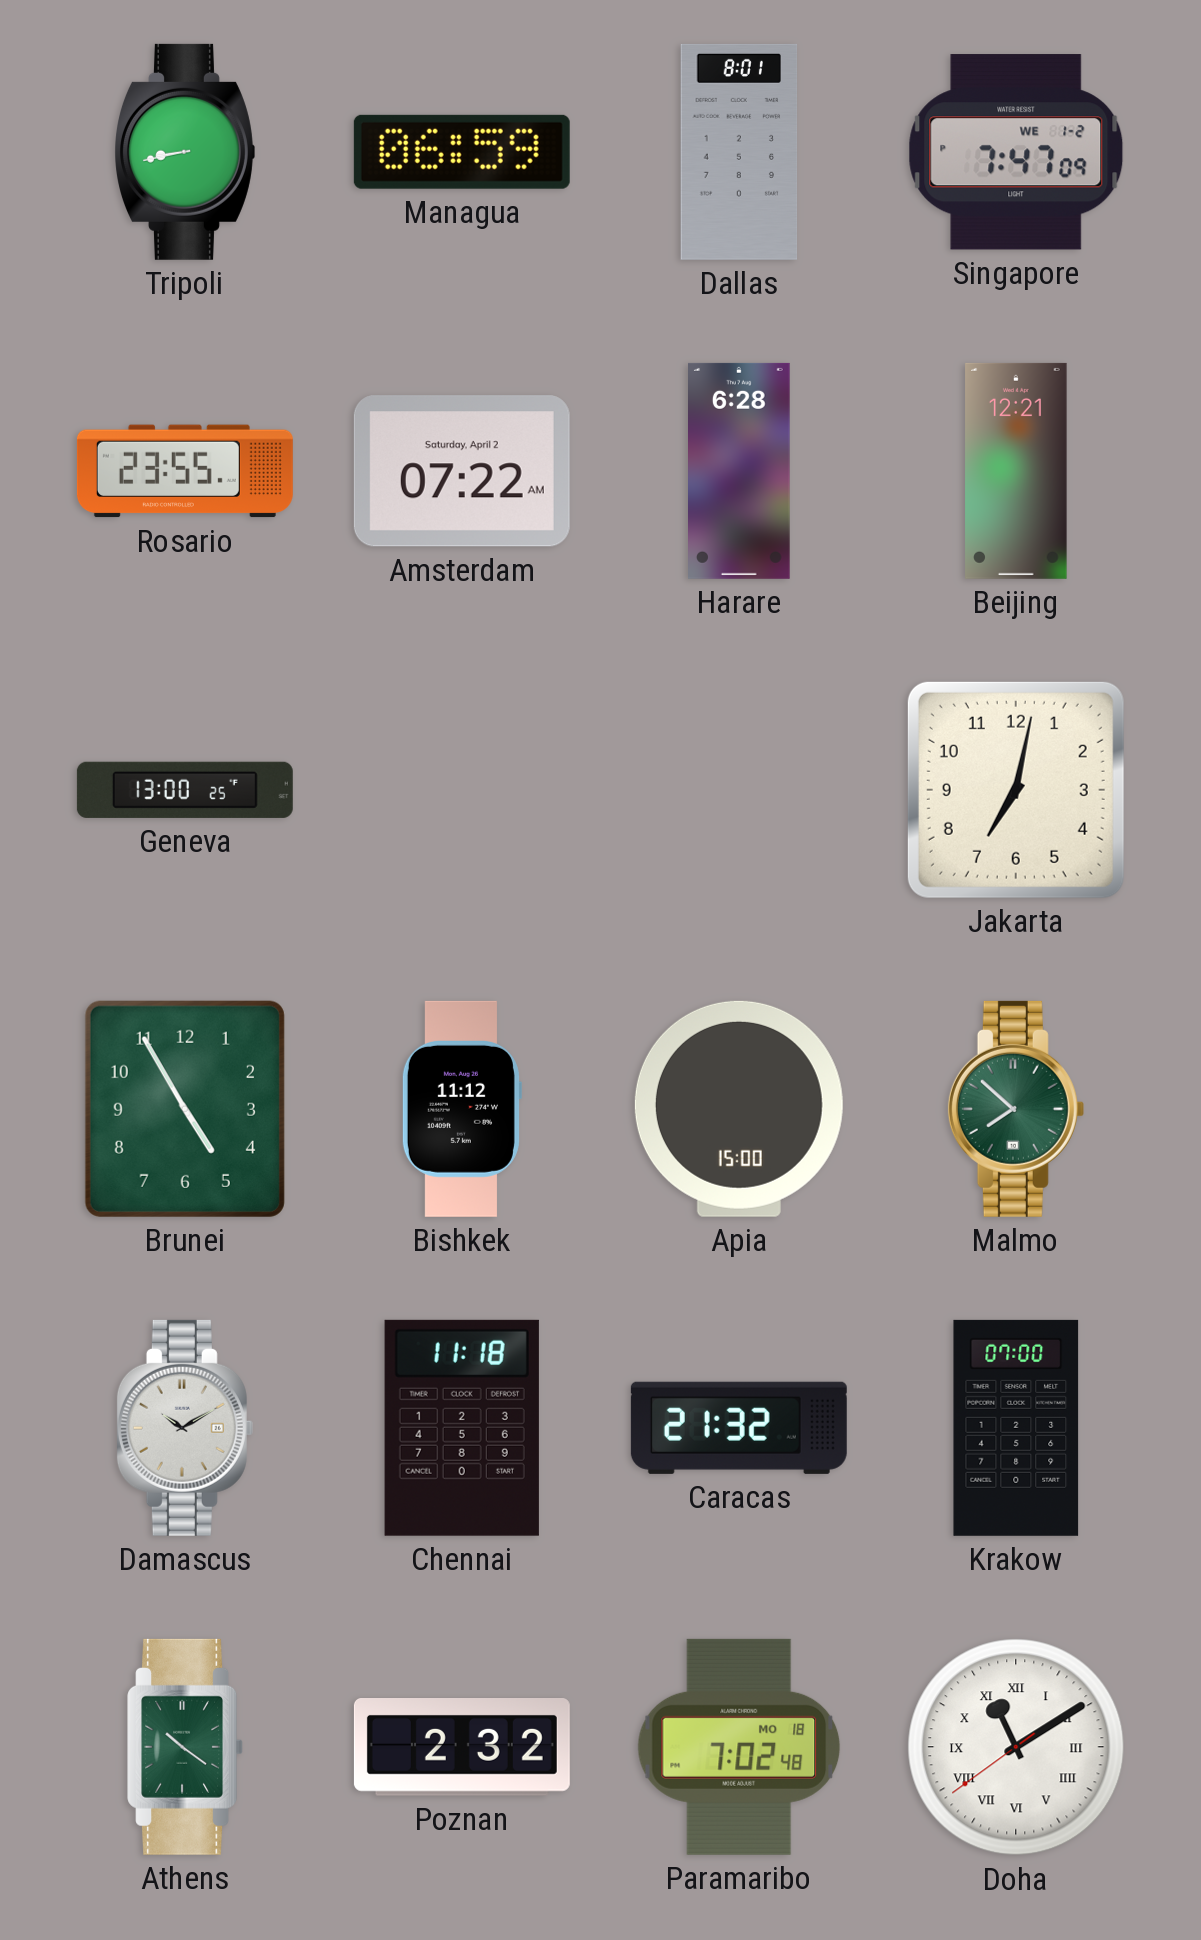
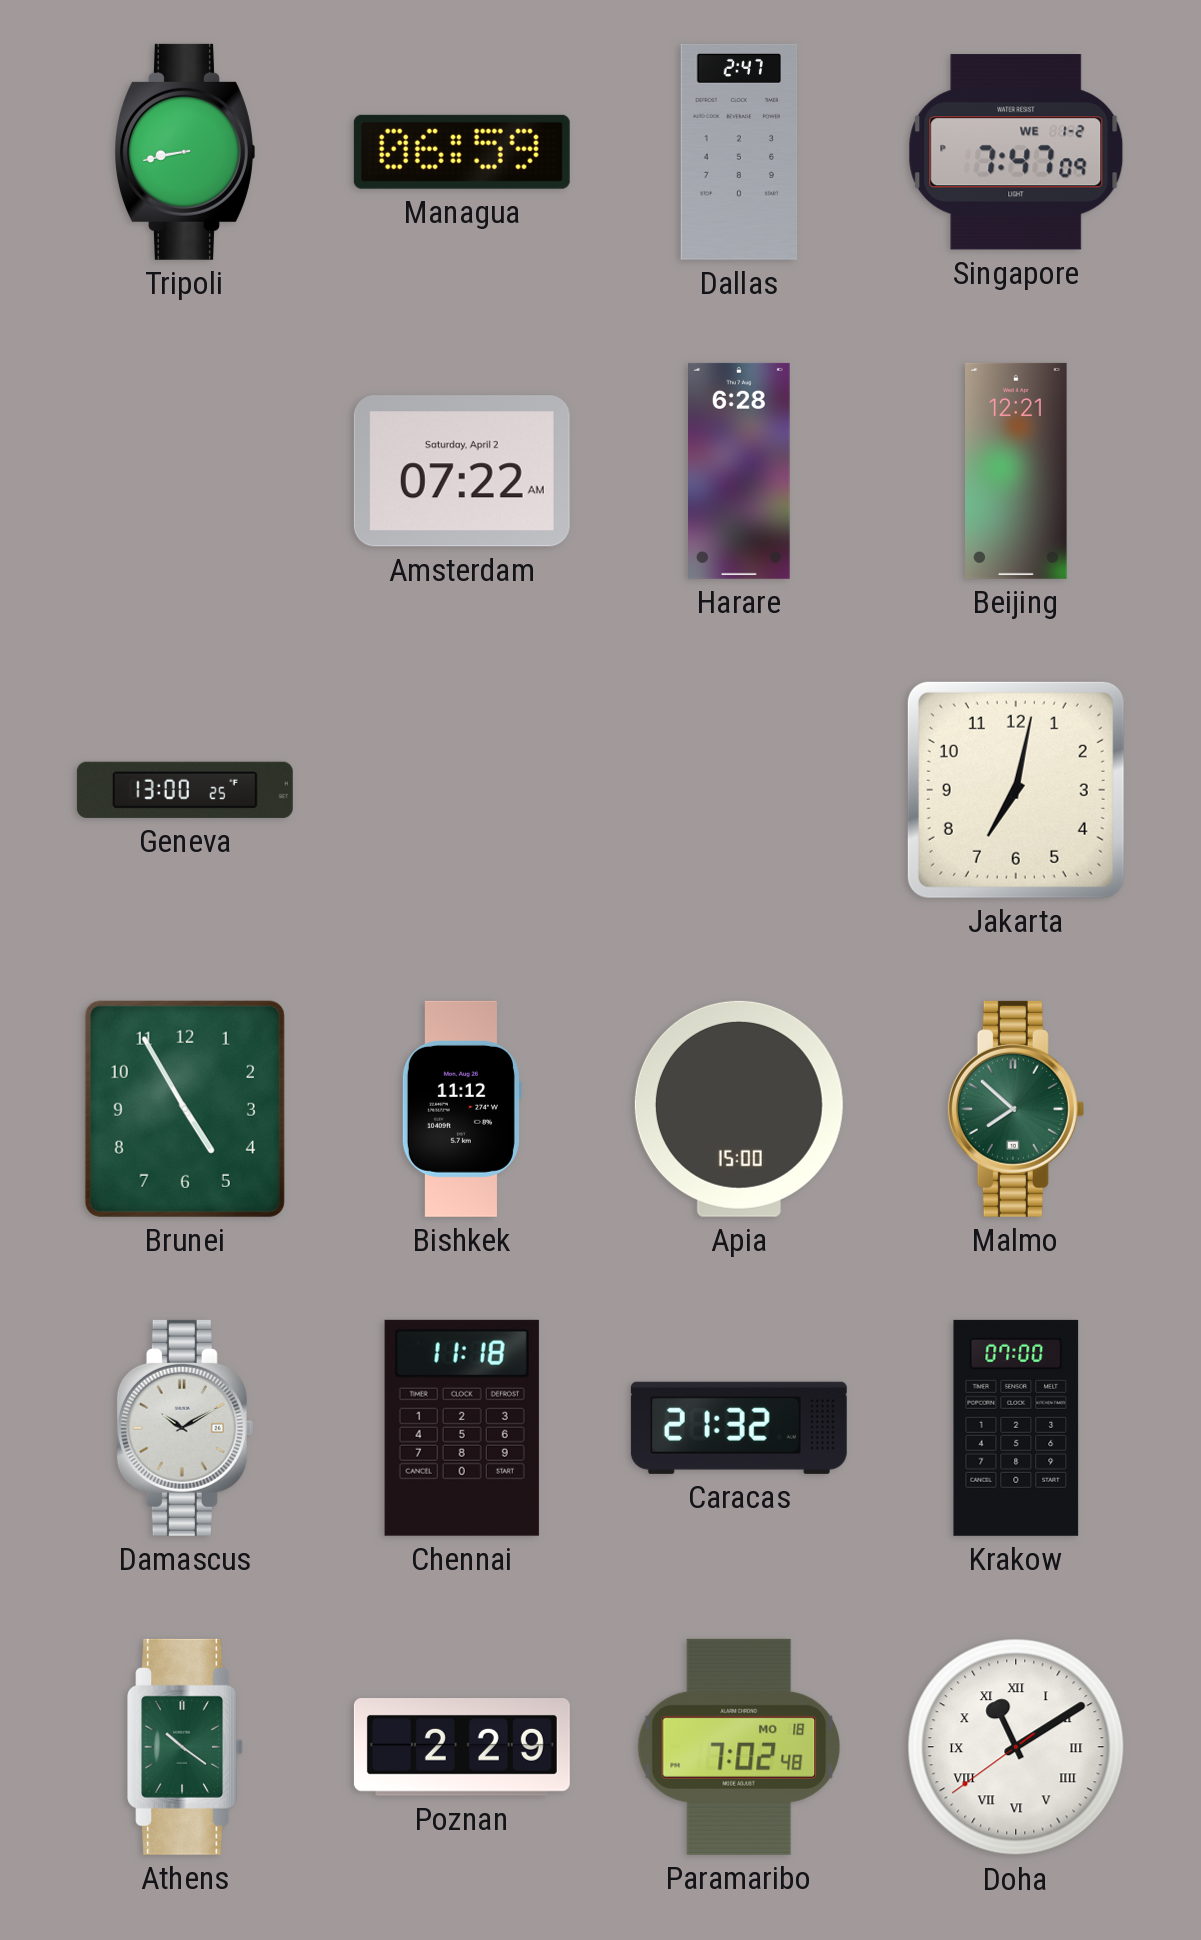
Dallas: 8:01 -> 2:47
Rosario: 23:55 -> none
Poznan: 2:32 -> 2:29
